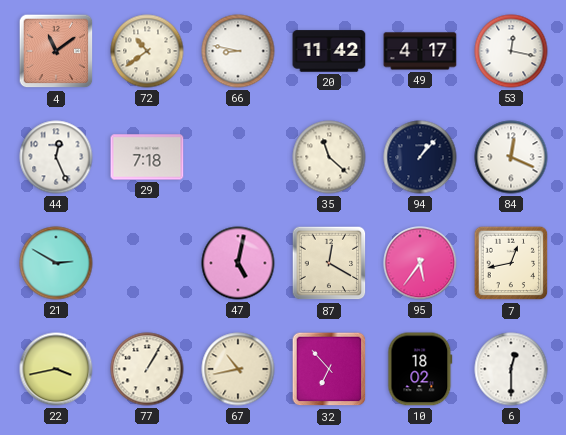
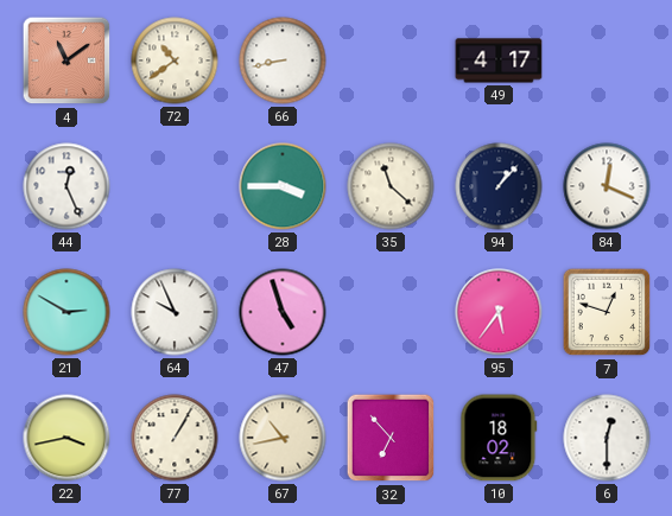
66: 8:47 -> 8:43
20: 11:42 -> none
53: 12:17 -> none
29: 7:18 -> none
28: none -> 3:45
64: none -> 9:56
47: 5:02 -> 4:57
87: 12:20 -> none
7: 12:43 -> 12:48
